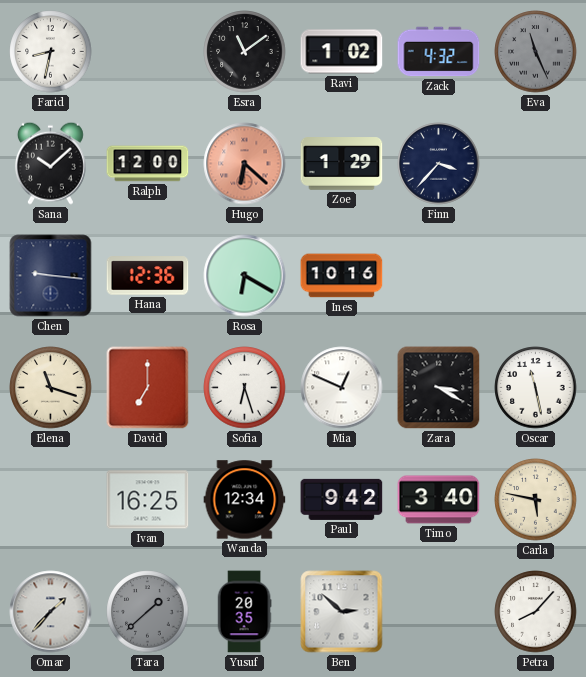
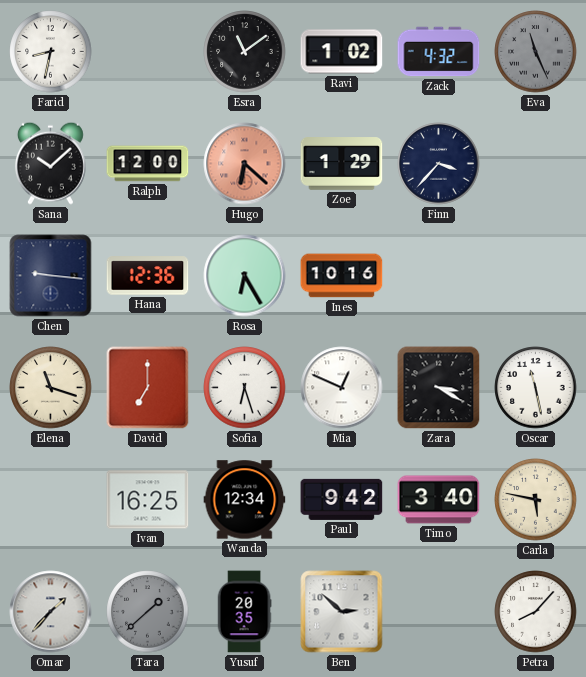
Rosa: 6:20 -> 6:25
